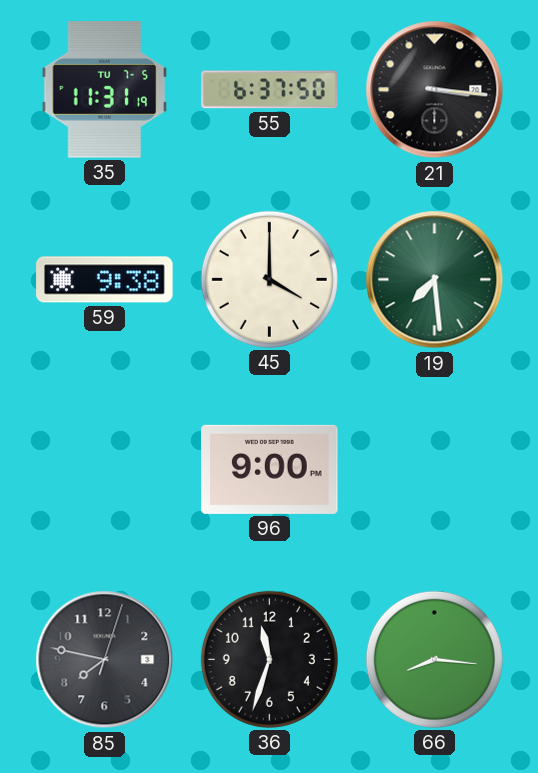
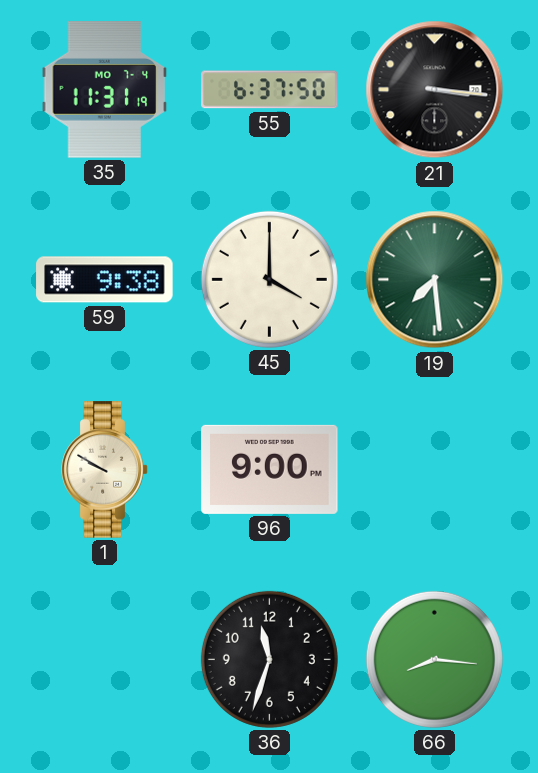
35 date: TU 7-5 -> MO 7-4
1: none -> 9:50
85: 7:47 -> none
